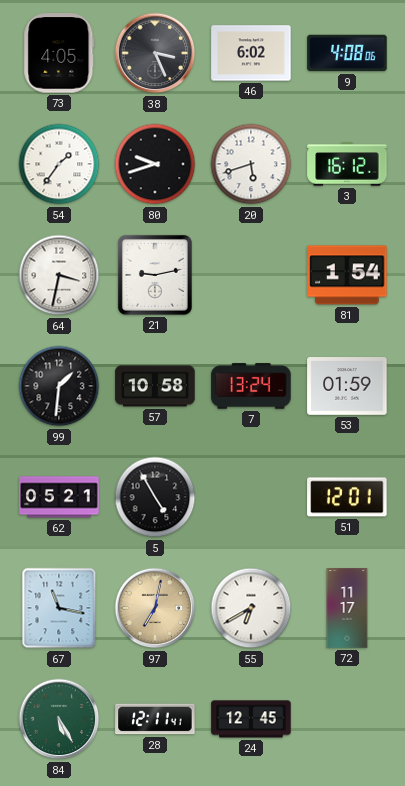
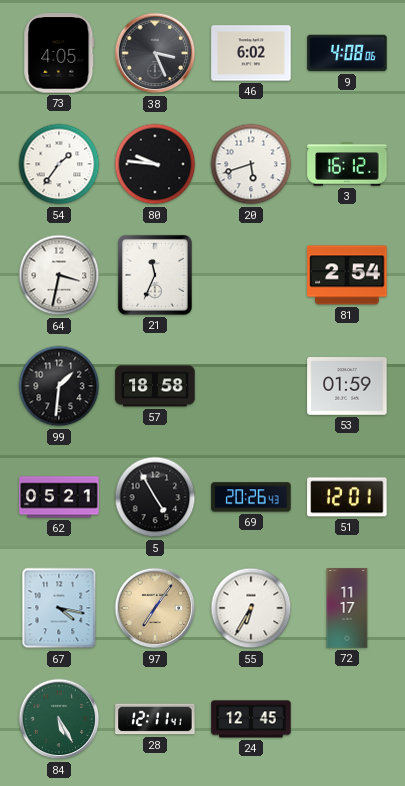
80: 9:42 -> 9:46
21: 9:13 -> 11:34
81: 1:54 -> 2:54
57: 10:58 -> 18:58
7: 13:24 -> none
69: none -> 20:26
67: 11:17 -> 4:17
97: 7:02 -> 7:06
55: 6:40 -> 6:35
